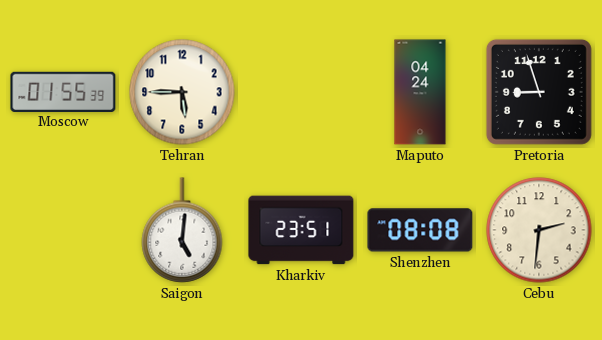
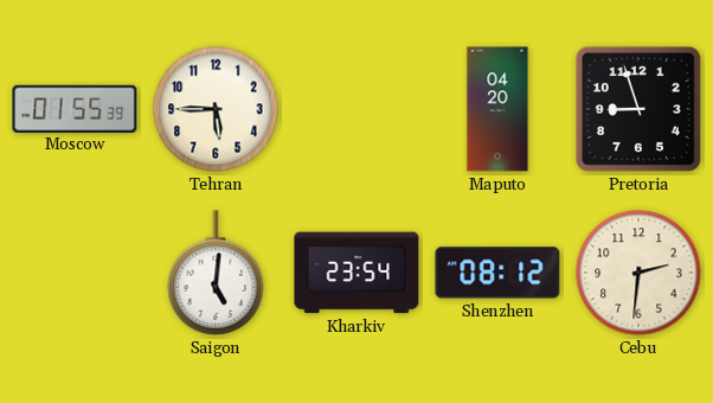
Maputo: 04:24 -> 04:20
Kharkiv: 23:51 -> 23:54
Shenzhen: 08:08 -> 08:12
